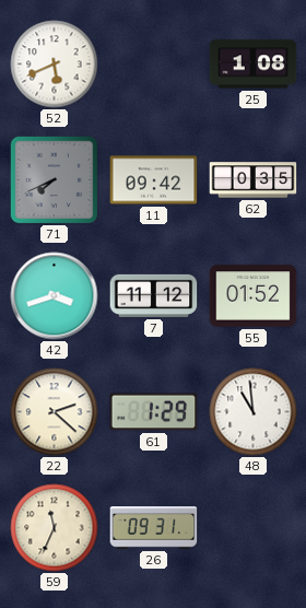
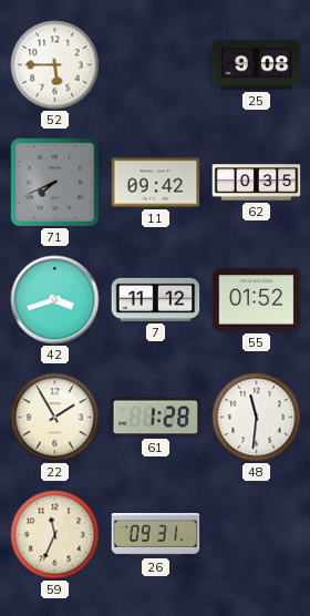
52: 5:41 -> 5:45
25: 1:08 -> 9:08
22: 2:22 -> 1:55
61: 1:29 -> 1:28
48: 10:59 -> 11:31
